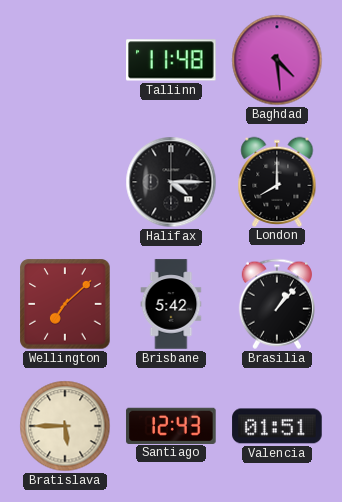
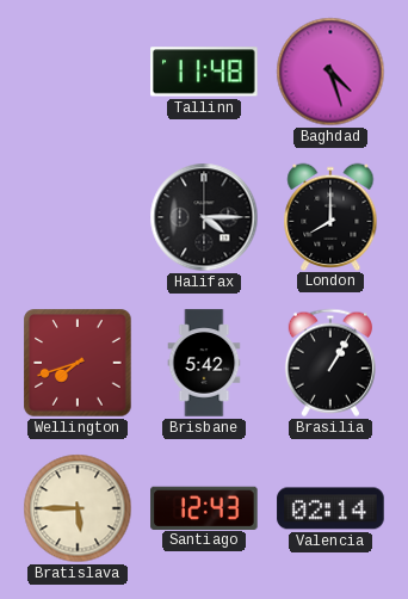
Baghdad: 4:29 -> 4:27
Wellington: 7:08 -> 7:42
Brasilia: 1:07 -> 1:05
Valencia: 01:51 -> 02:14
